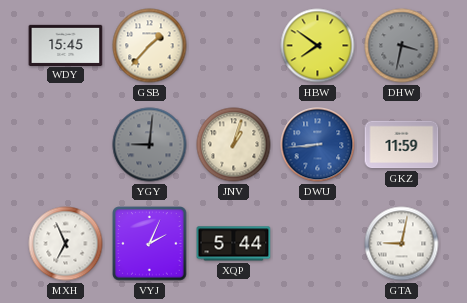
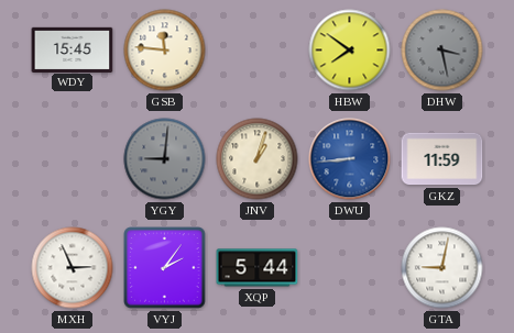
GSB: 1:37 -> 11:46
DHW: 3:32 -> 3:28
MXH: 6:56 -> 2:56
VYJ: 2:04 -> 2:06
